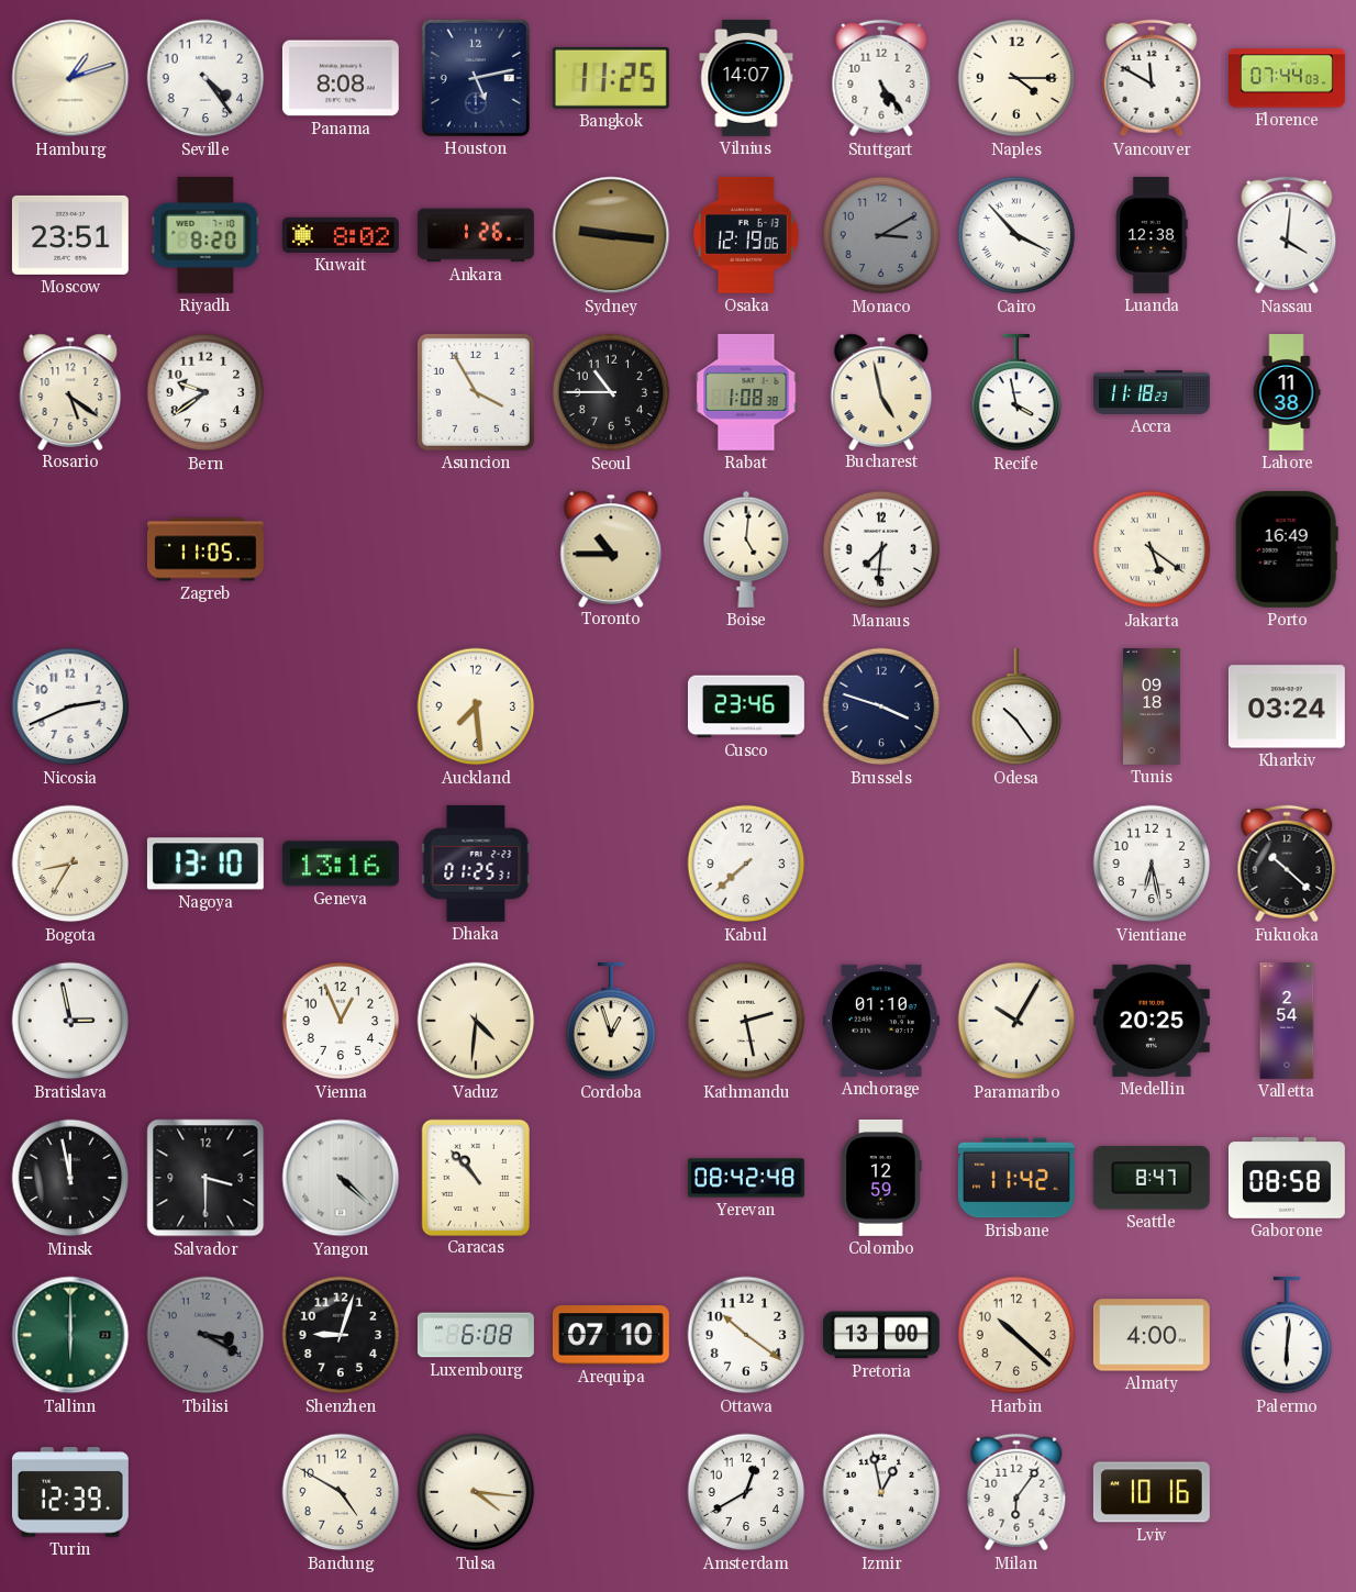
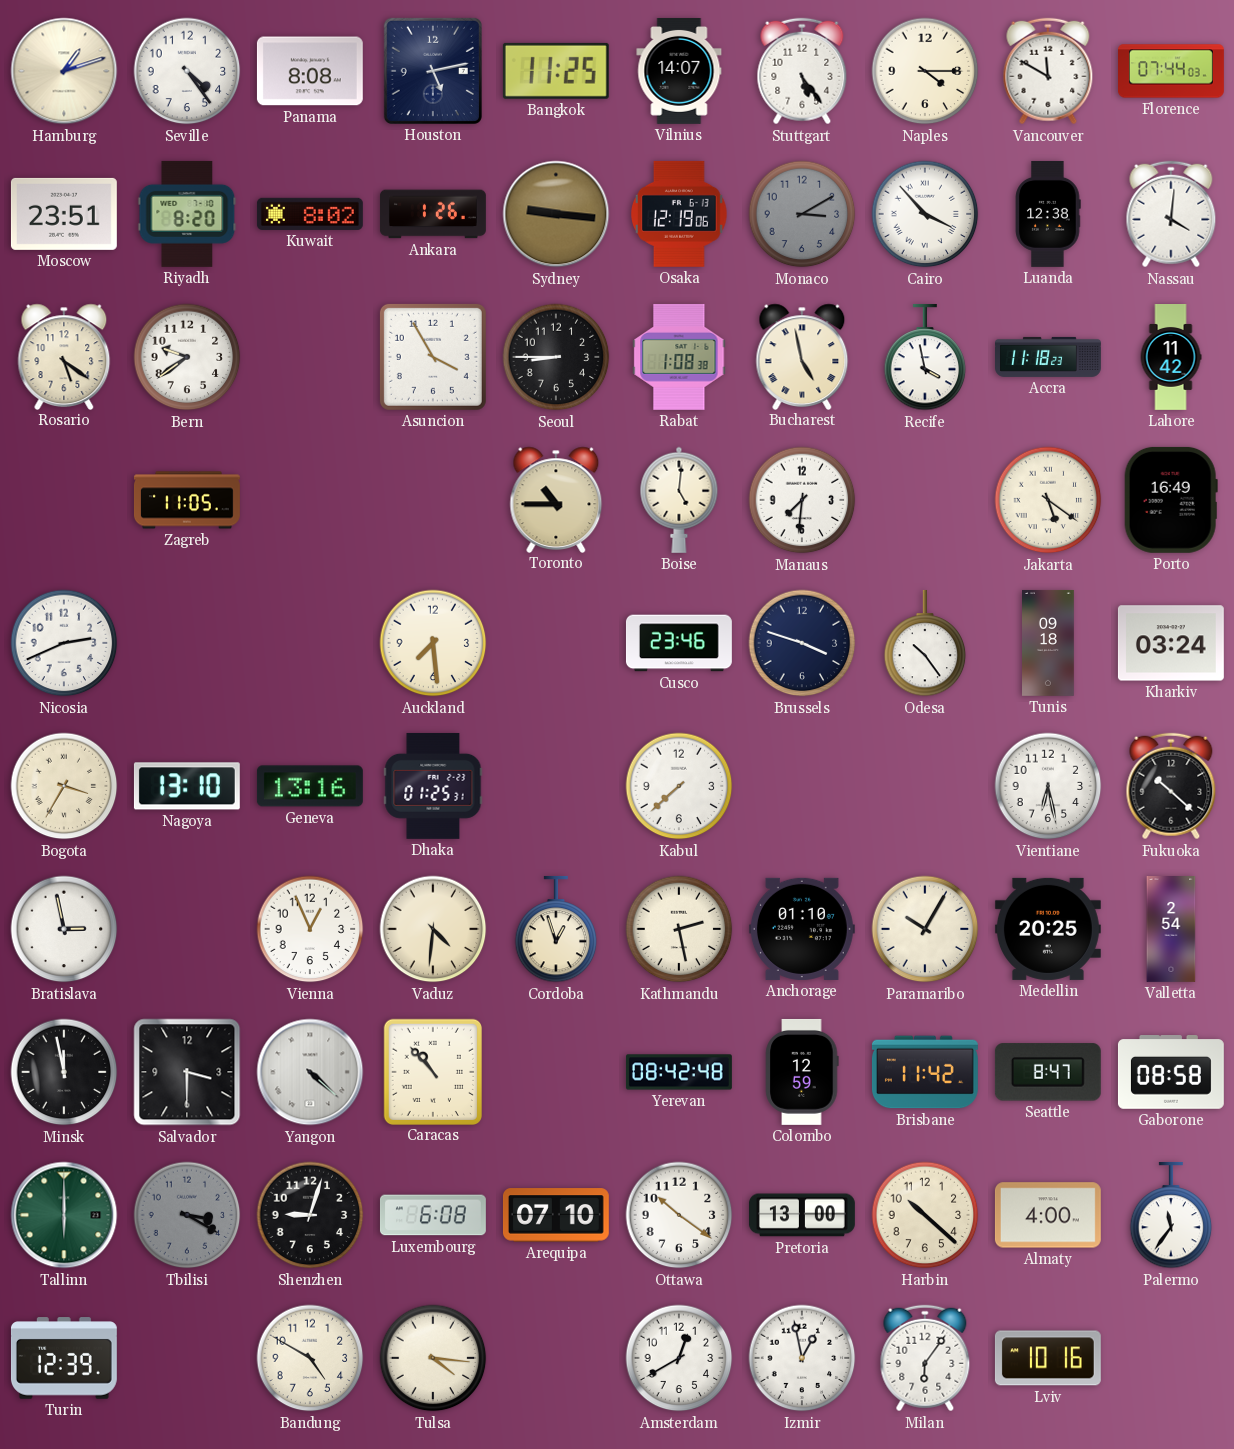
Seoul: 10:45 -> 8:45
Lahore: 11:38 -> 11:42
Bogota: 8:35 -> 3:35
Palermo: 6:01 -> 11:36
